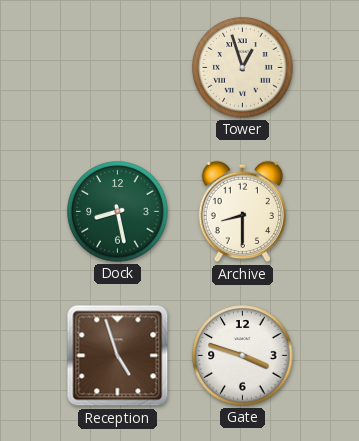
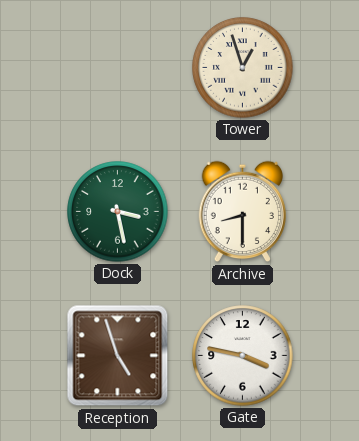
Dock: 8:28 -> 3:28
Gate: 3:48 -> 3:47
